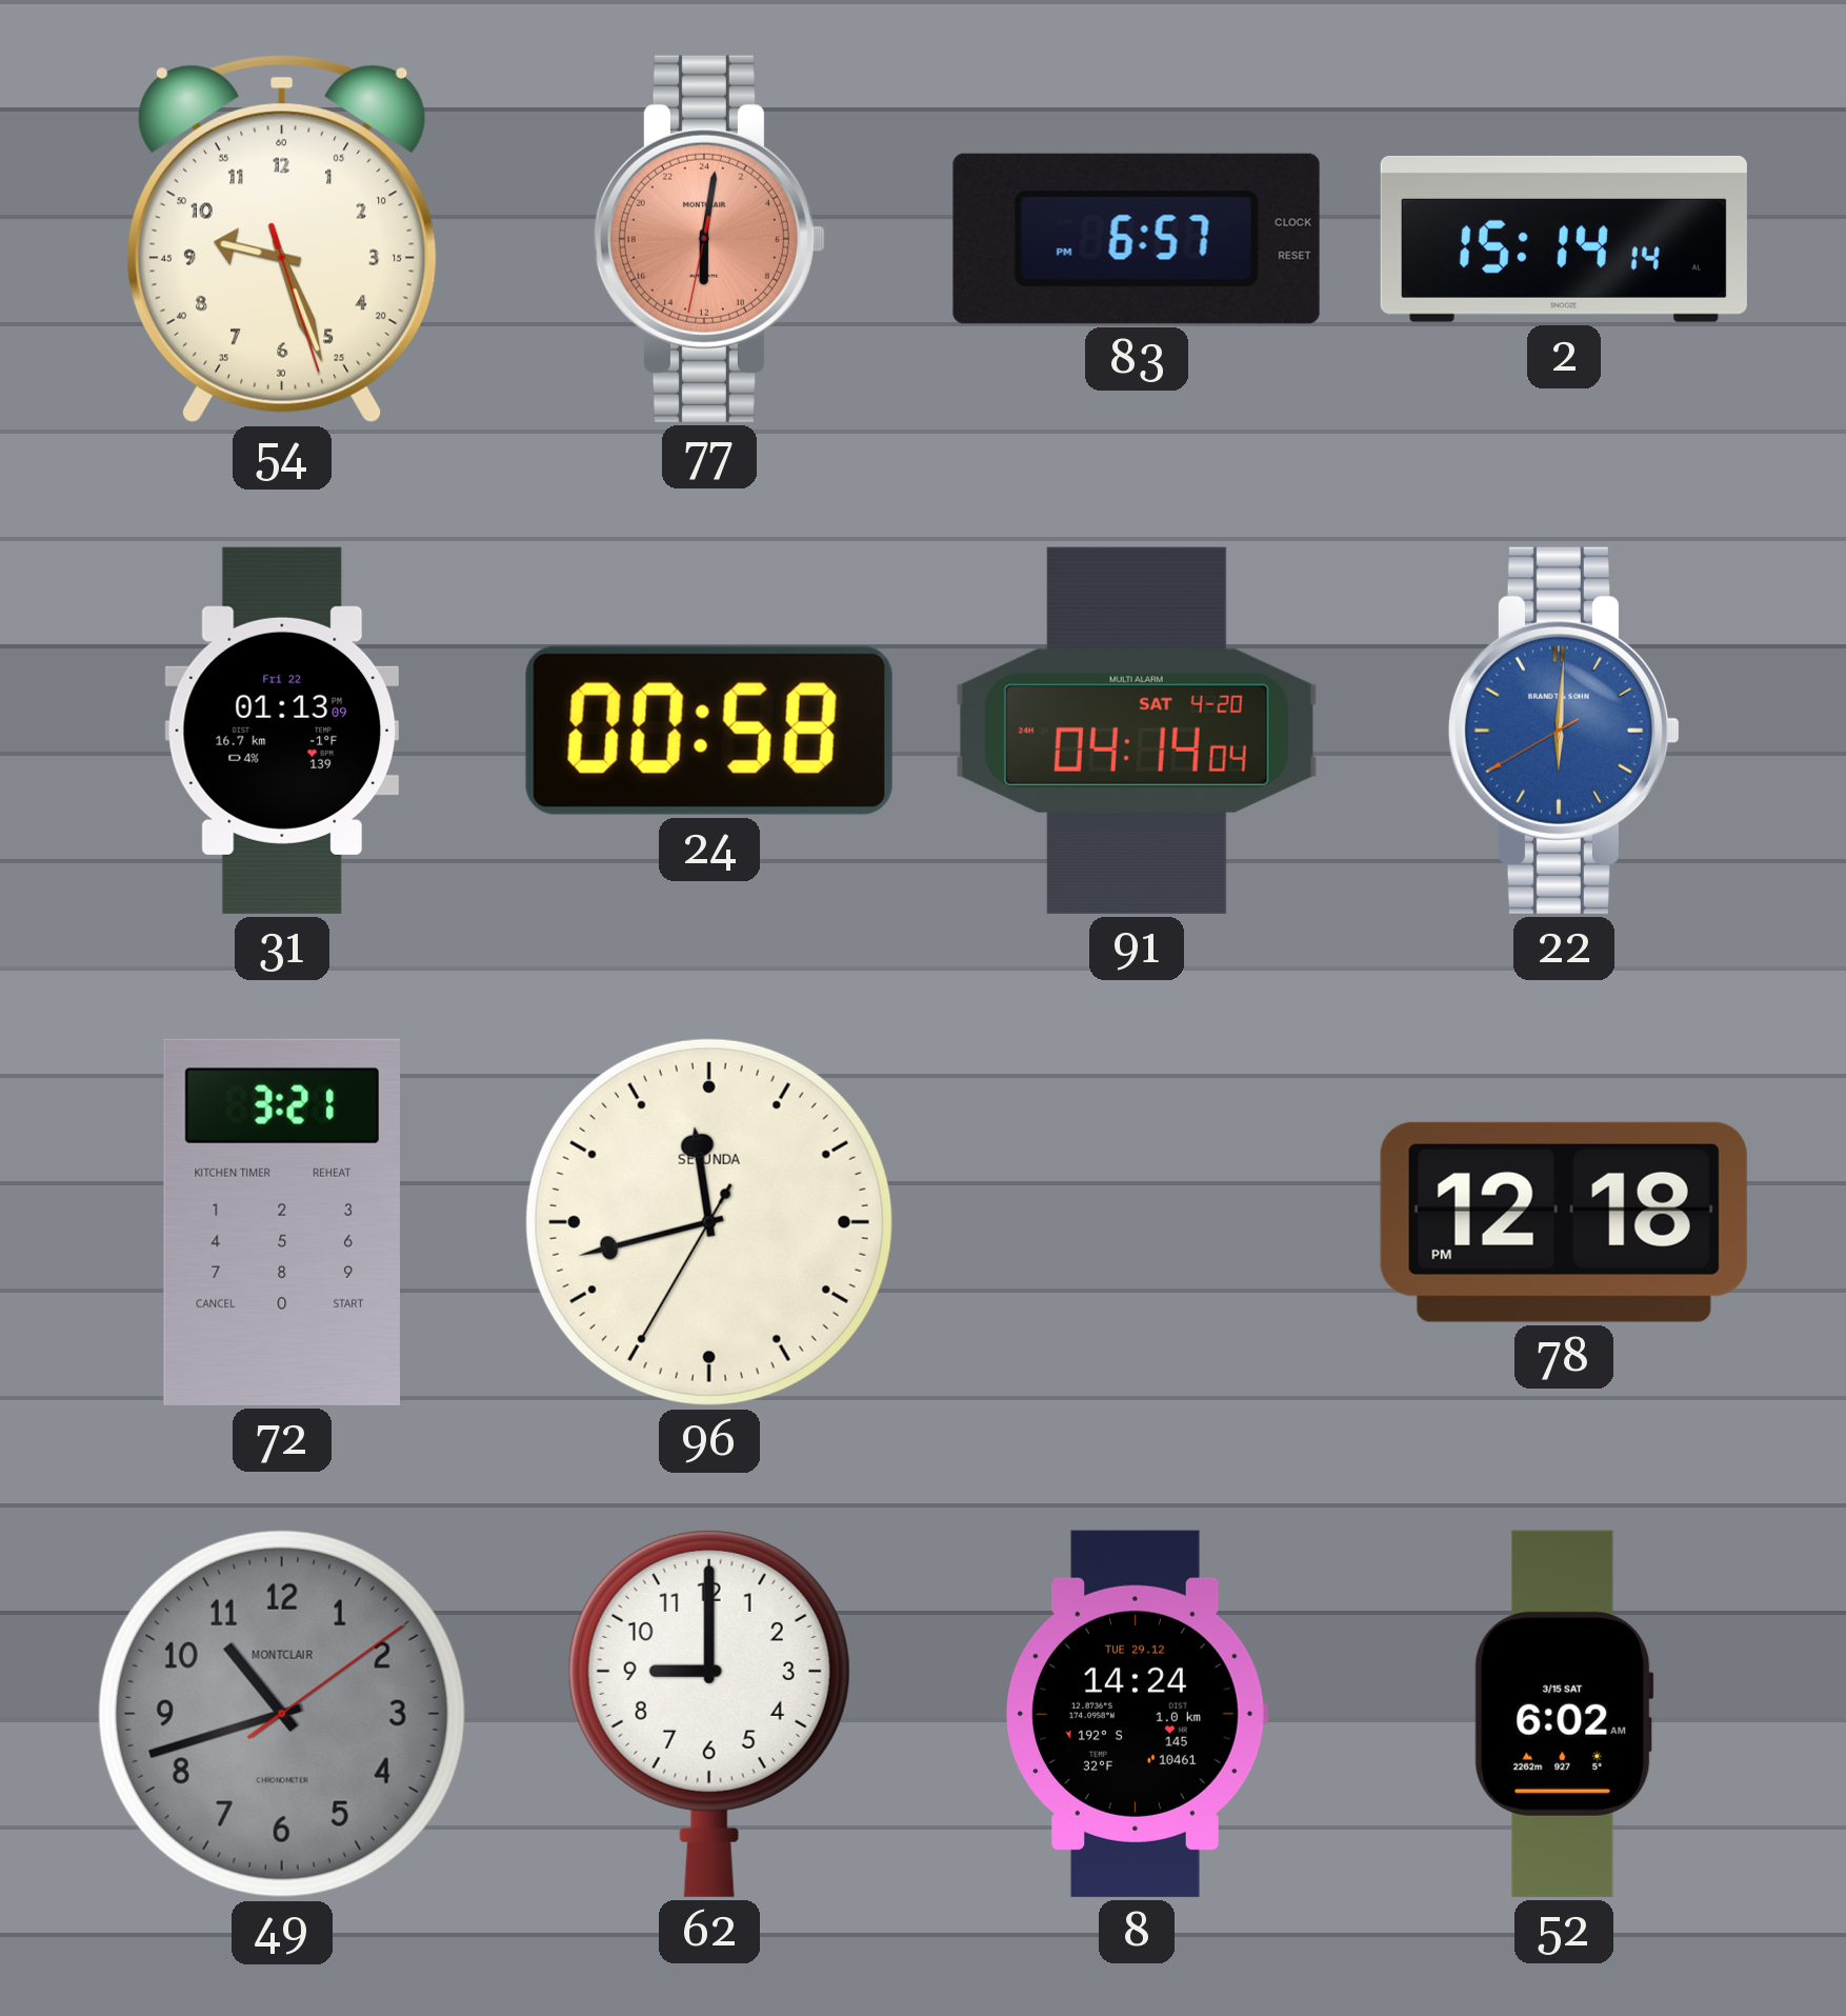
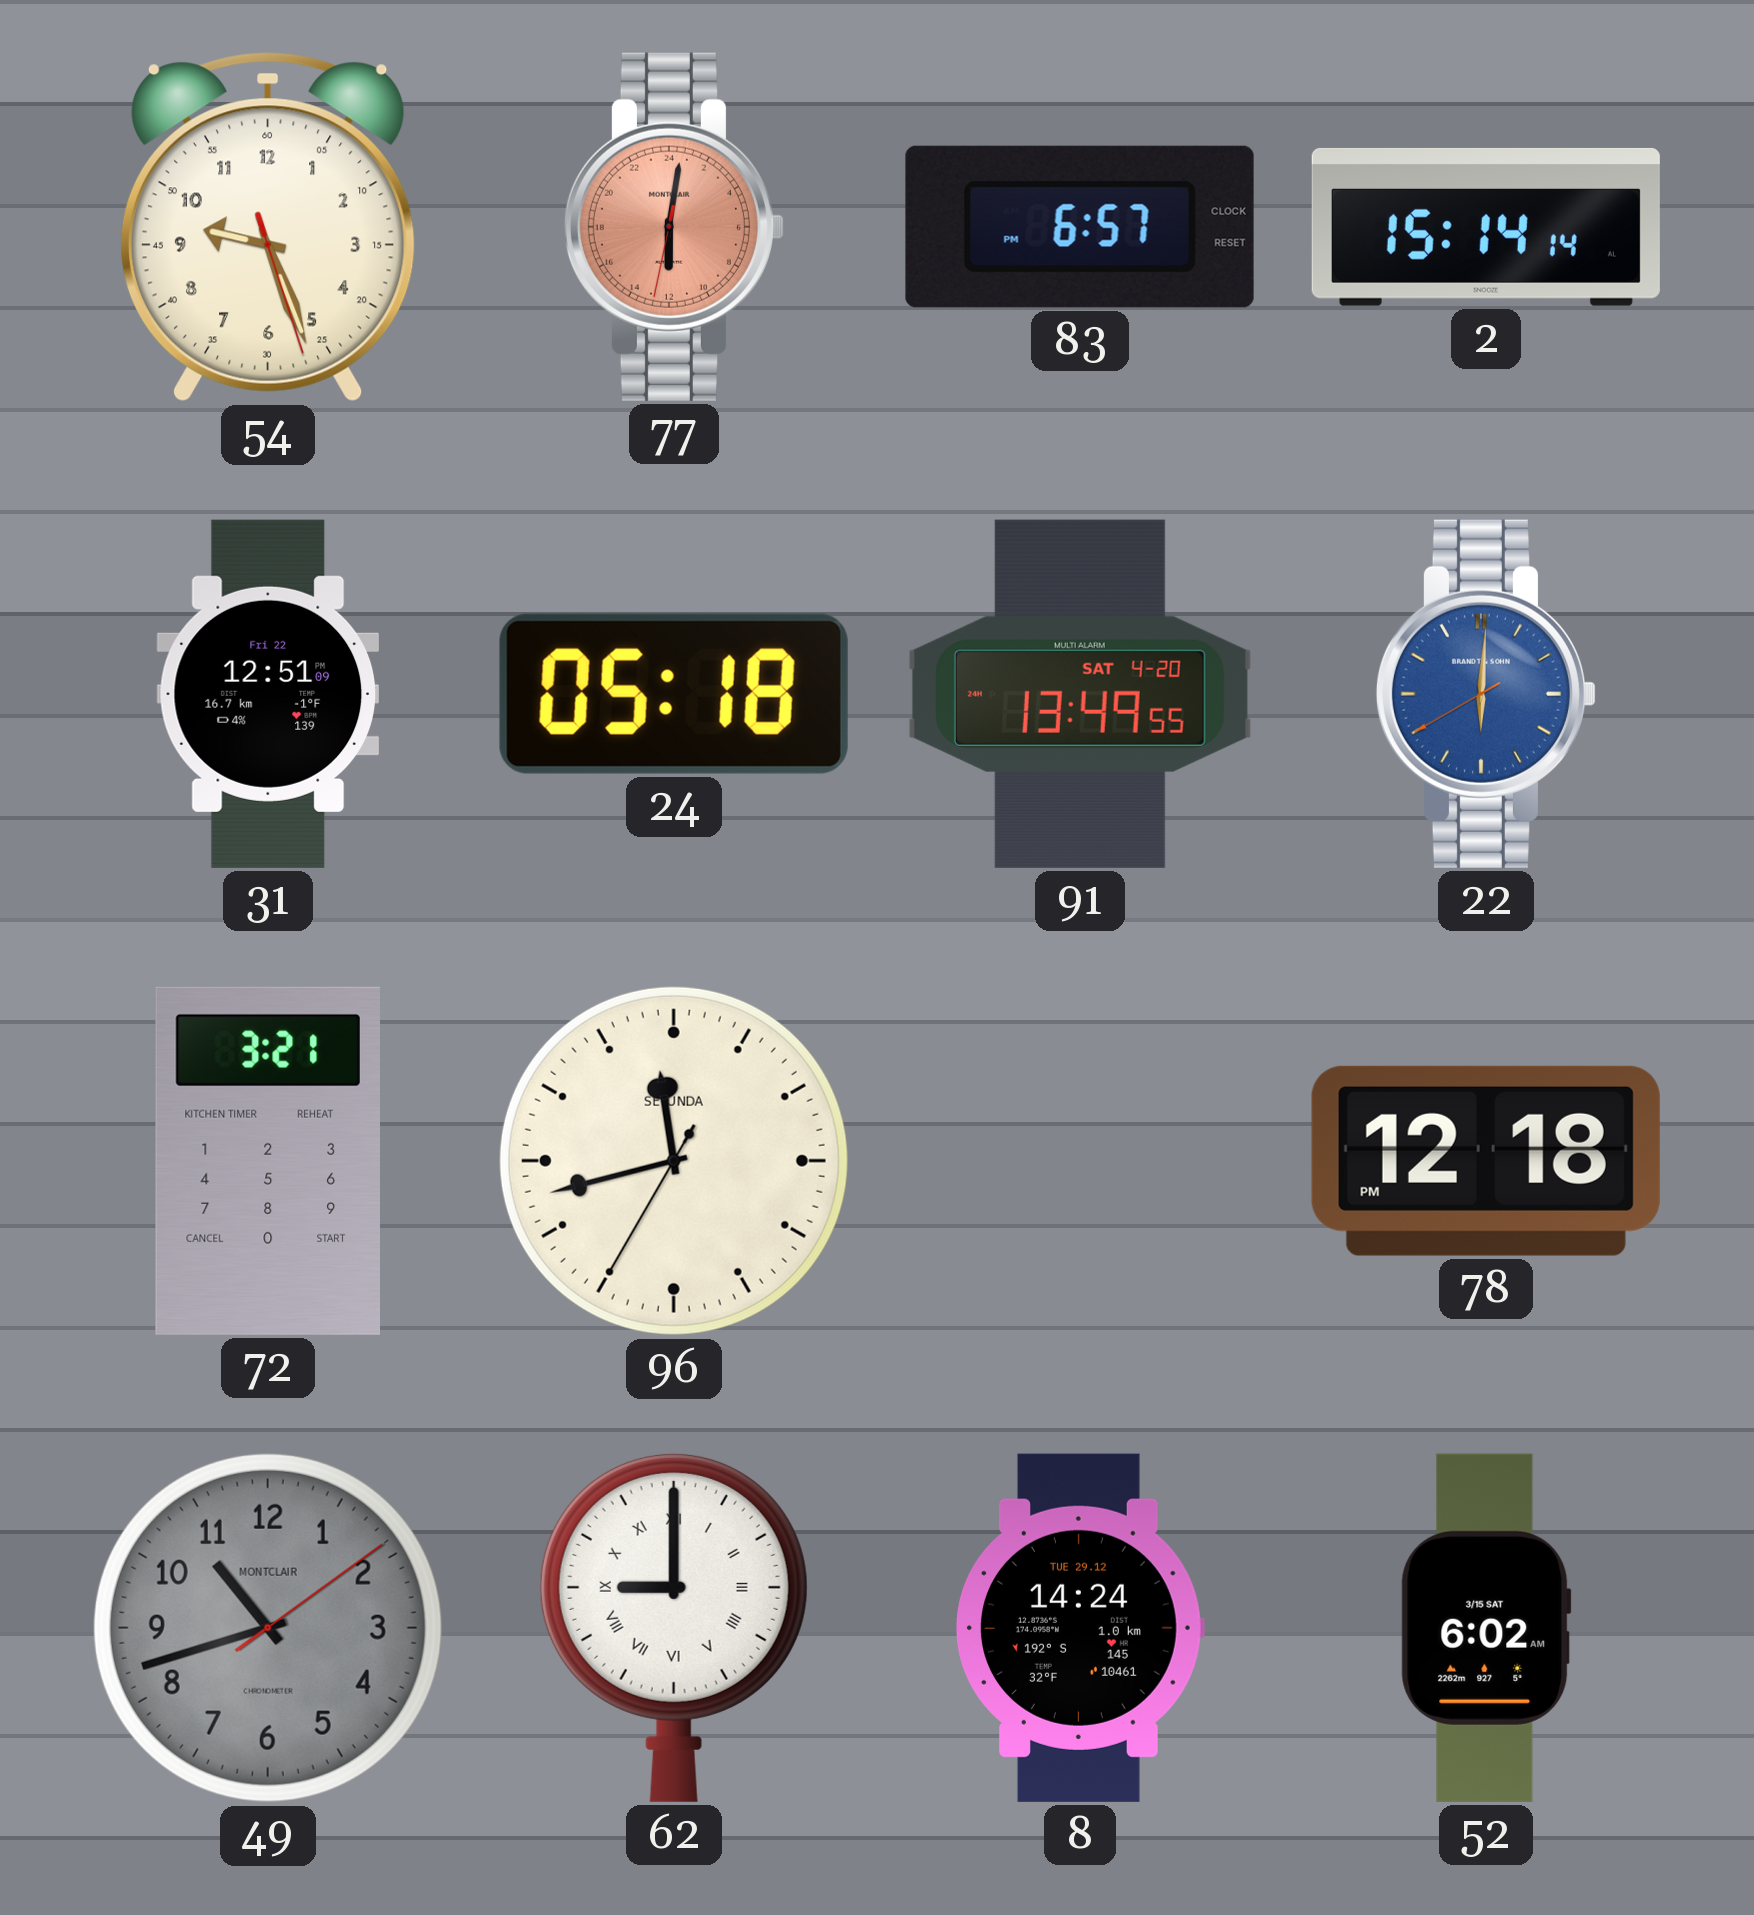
31: 01:13 -> 12:51
24: 00:58 -> 05:18
91: 04:14 -> 13:49
62 numerals: Arabic -> Roman
